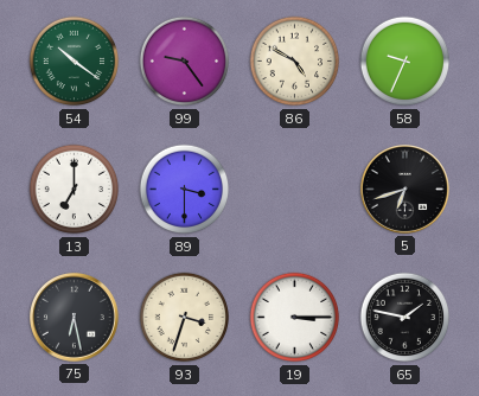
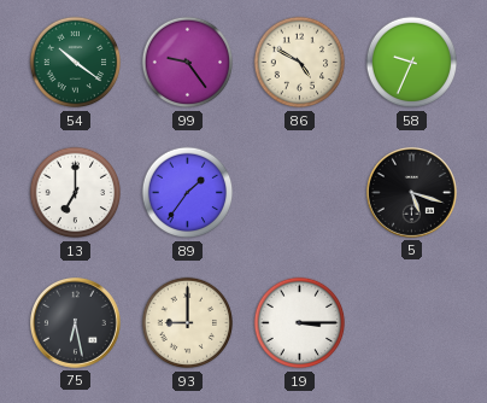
89: 3:30 -> 1:36
5: 6:42 -> 5:18
93: 3:33 -> 9:00
65: 1:47 -> none
